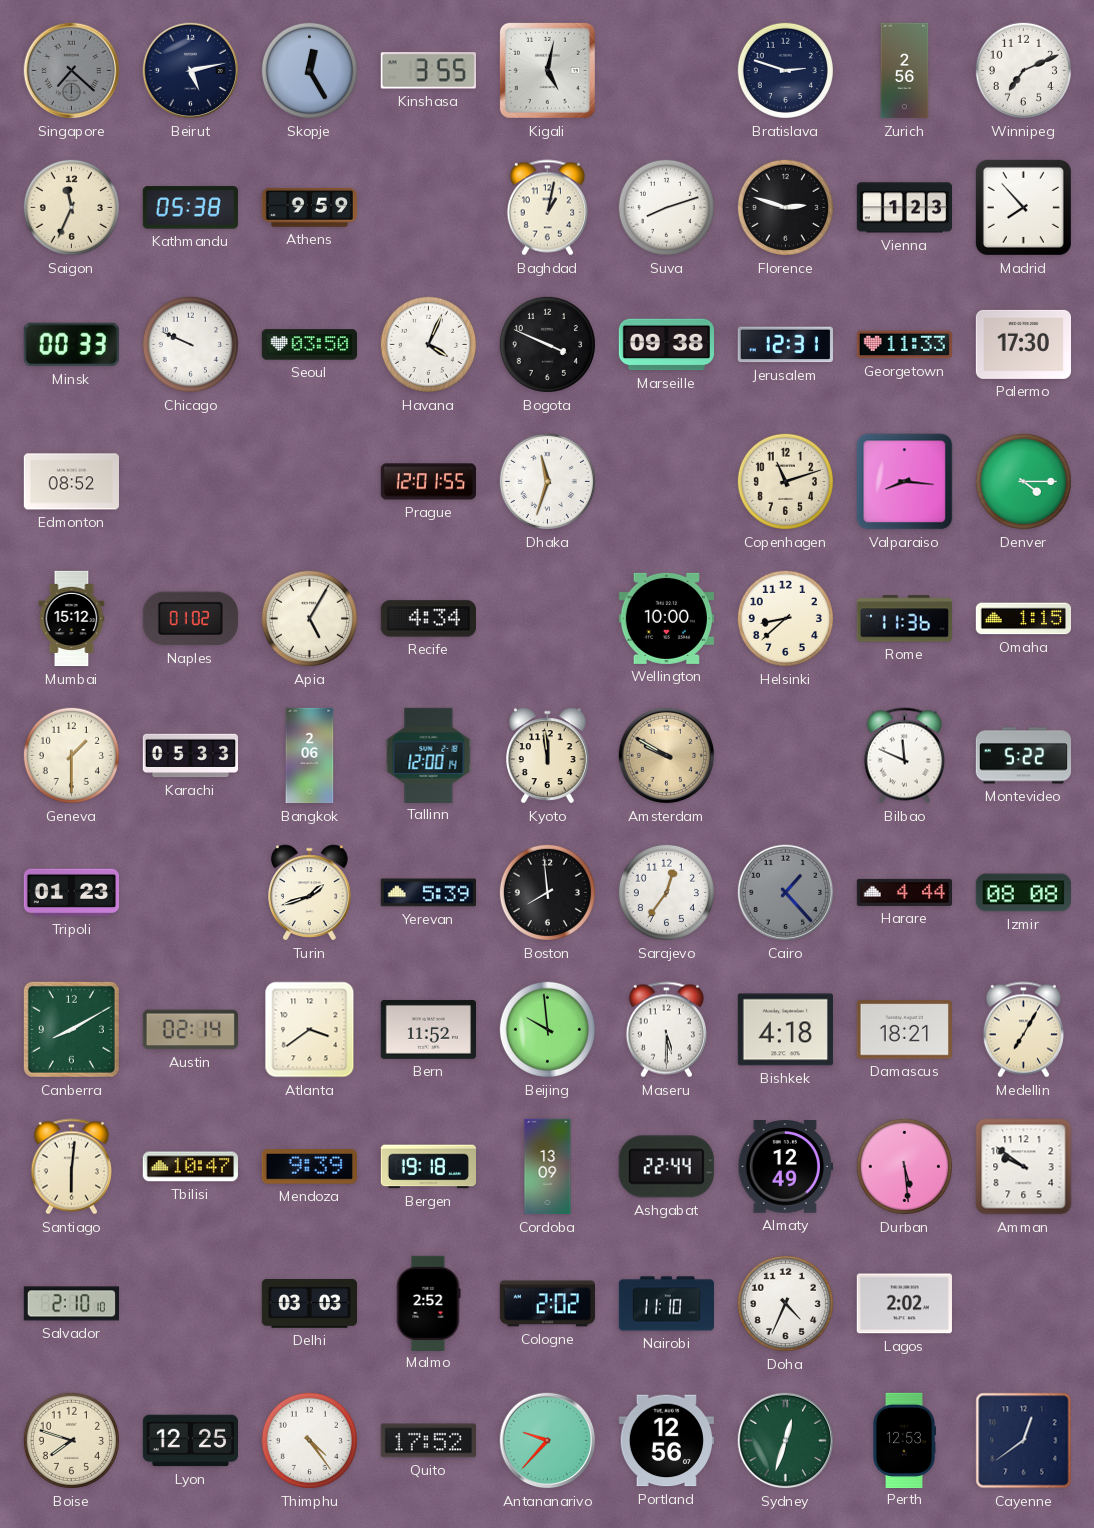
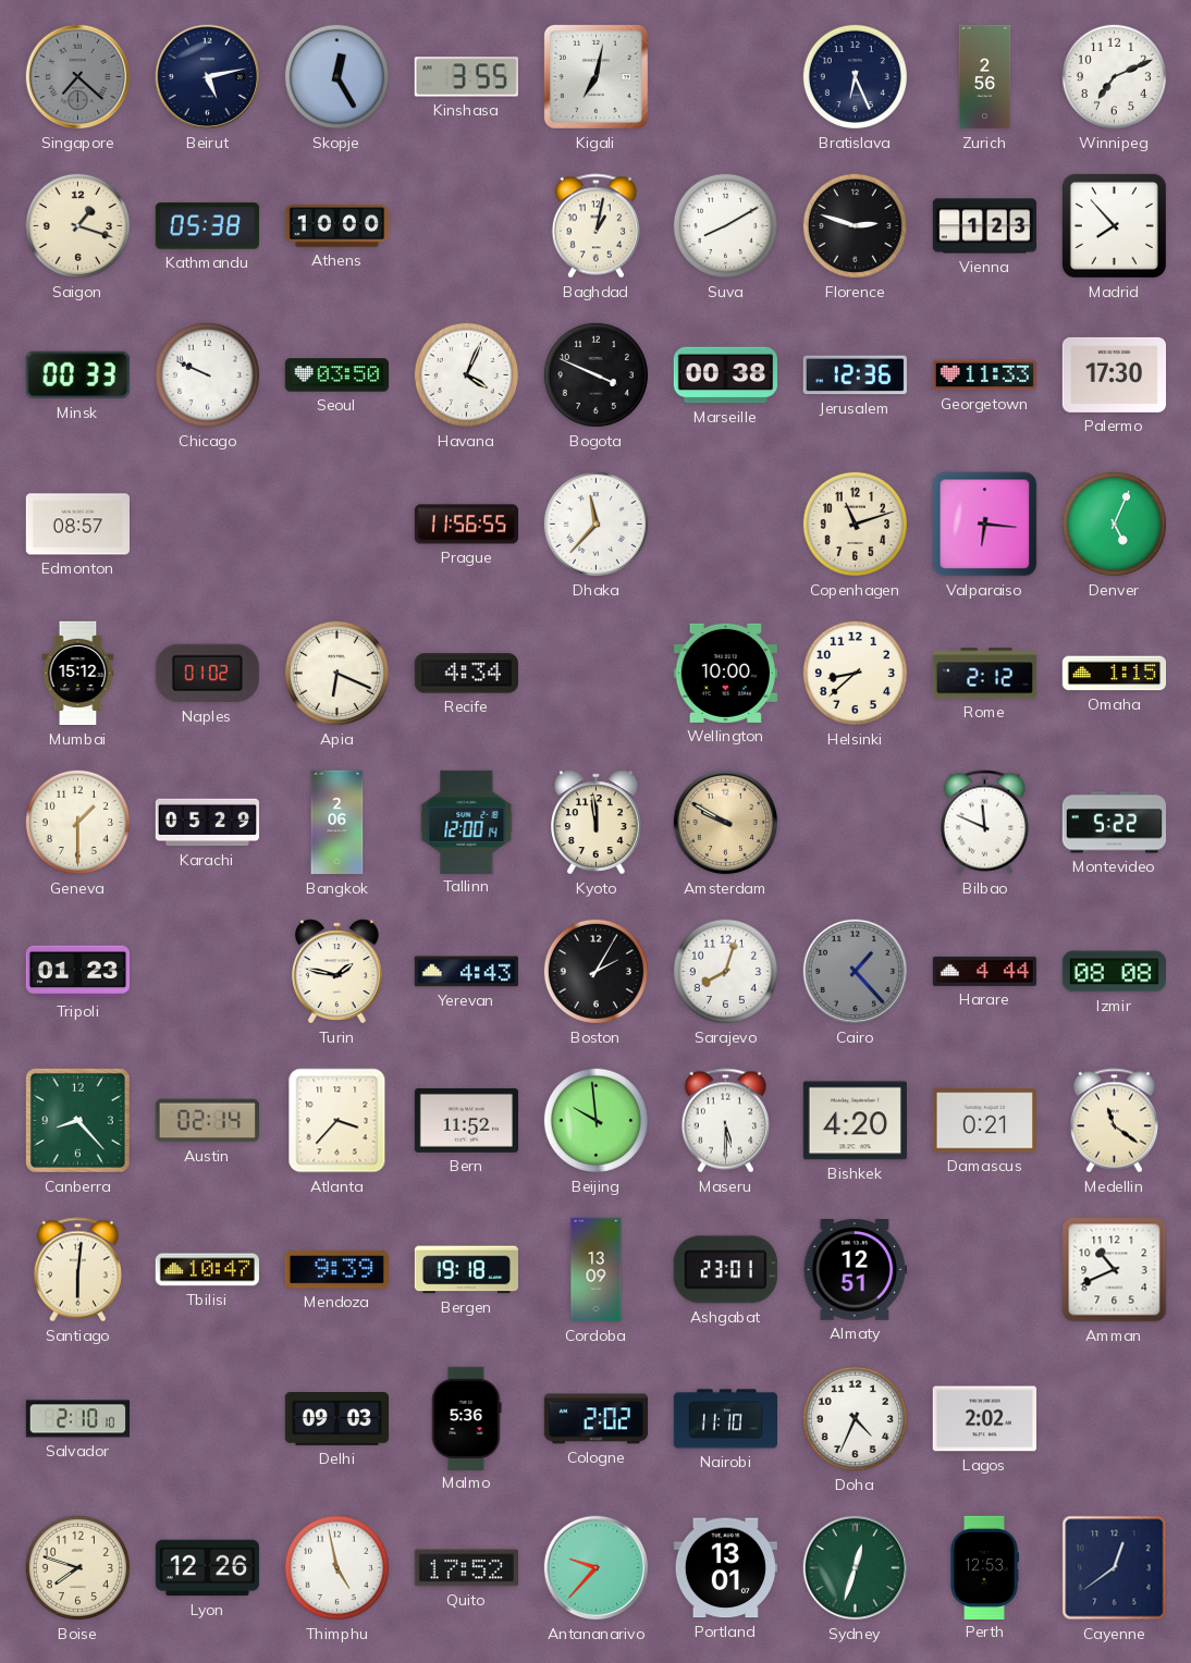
Kigali: 5:02 -> 7:02
Bratislava: 2:48 -> 6:26
Saigon: 11:34 -> 1:18
Athens: 9:59 -> 10:00
Suva: 8:12 -> 8:10
Marseille: 09:38 -> 00:38
Jerusalem: 12:31 -> 12:36
Edmonton: 08:52 -> 08:57
Prague: 12:01 -> 11:56
Dhaka: 11:33 -> 11:37
Valparaiso: 8:16 -> 6:16
Denver: 4:15 -> 5:04
Apia: 5:05 -> 6:19
Rome: 11:36 -> 2:12
Karachi: 05:33 -> 05:29
Turin: 1:42 -> 1:47
Yerevan: 5:39 -> 4:43
Boston: 7:59 -> 2:05
Sarajevo: 12:36 -> 8:03
Canberra: 8:10 -> 8:23
Atlanta: 3:39 -> 3:37
Bishkek: 4:18 -> 4:20
Damascus: 18:21 -> 0:21
Medellin: 7:05 -> 11:21
Ashgabat: 22:44 -> 23:01
Almaty: 12:49 -> 12:51
Durban: 5:29 -> none
Amman: 9:51 -> 10:41
Delhi: 03:03 -> 09:03
Malmo: 2:52 -> 5:36
Lyon: 12:25 -> 12:26
Thimphu: 4:24 -> 4:58
Portland: 12:56 -> 13:01
